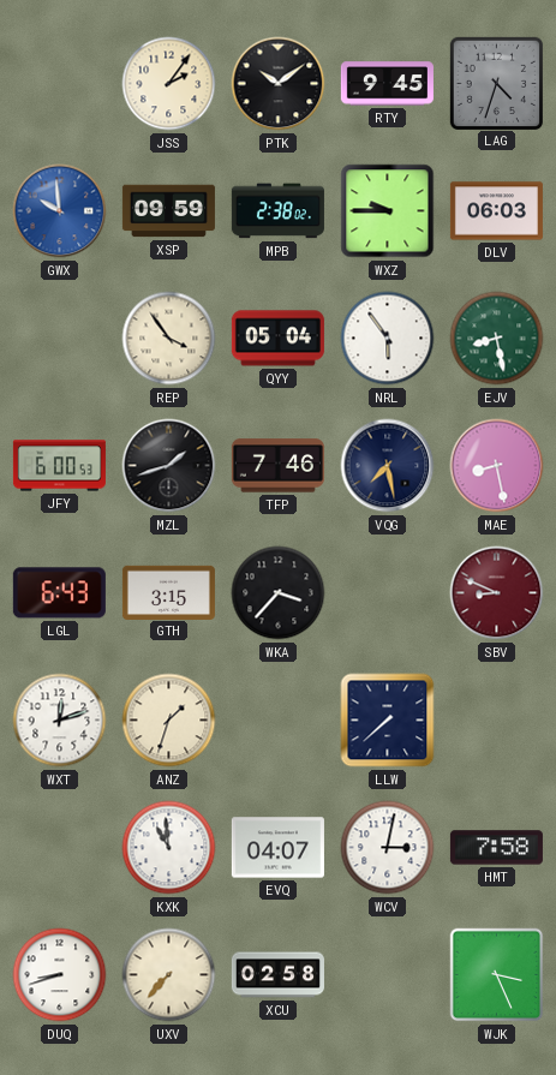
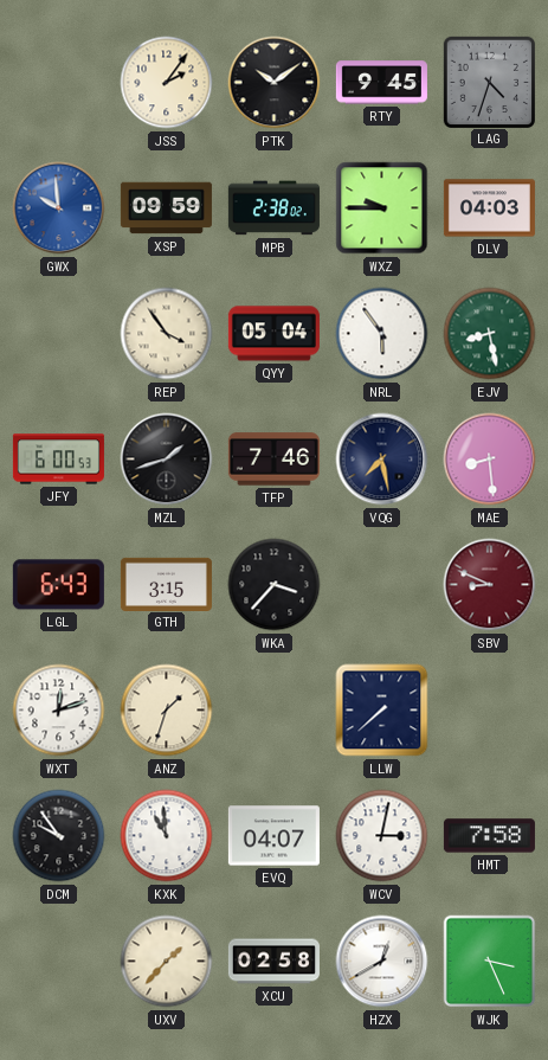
DLV: 06:03 -> 04:03
MAE: 8:28 -> 8:29
DCM: none -> 9:54
DUQ: 8:42 -> none
UXV: 7:37 -> 1:37
HZX: none -> 12:40
